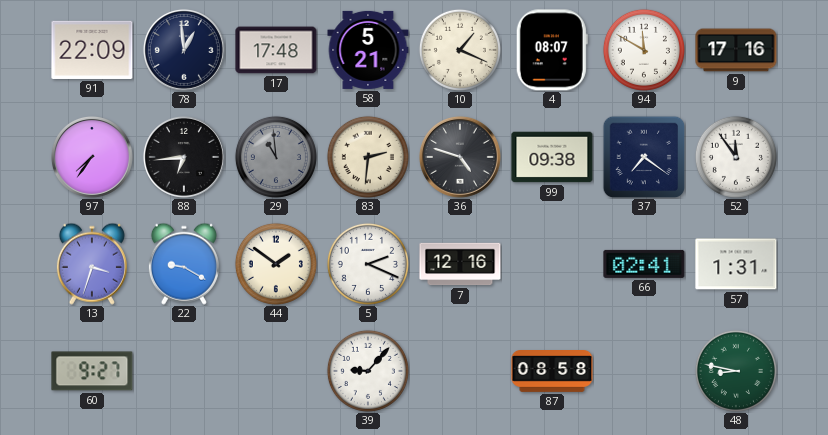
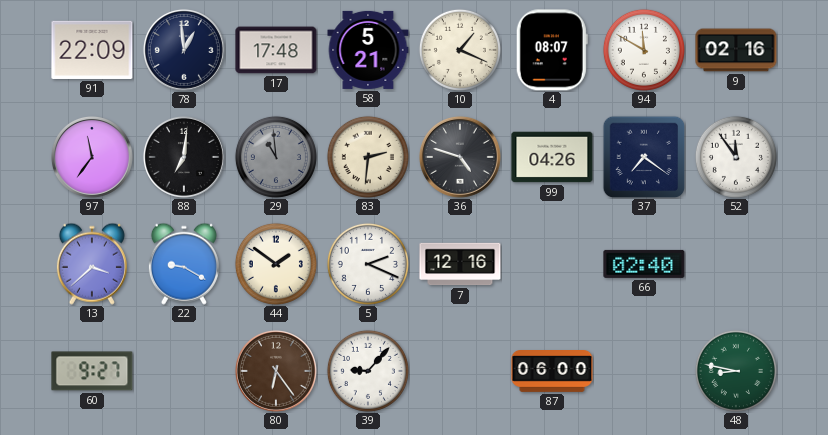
9: 17:16 -> 02:16
97: 7:36 -> 11:36
88: 6:44 -> 7:01
99: 09:38 -> 04:26
13: 3:33 -> 3:38
66: 02:41 -> 02:40
57: 1:31 -> none
80: none -> 6:24
87: 08:58 -> 06:00
